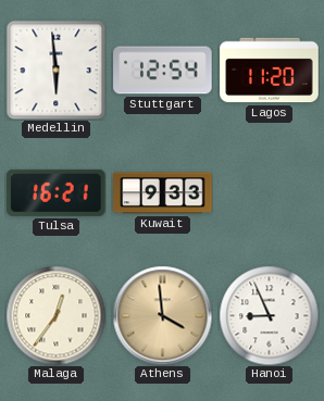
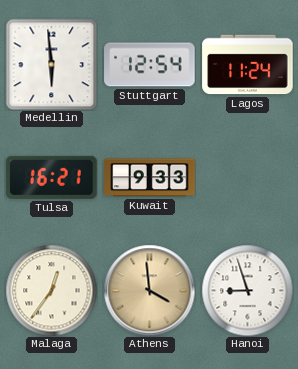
Lagos: 11:20 -> 11:24
Hanoi: 8:56 -> 8:57
